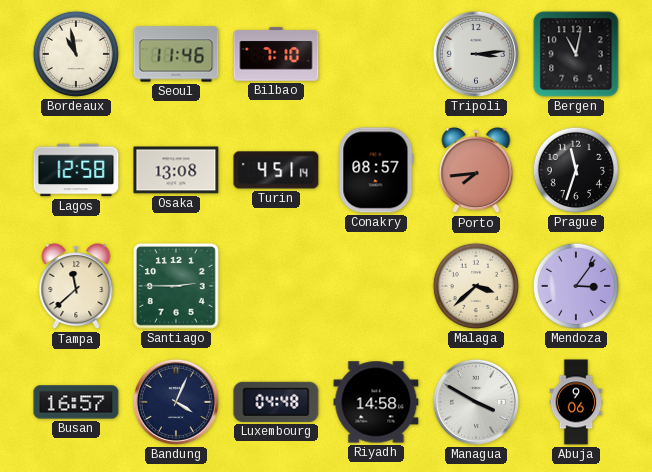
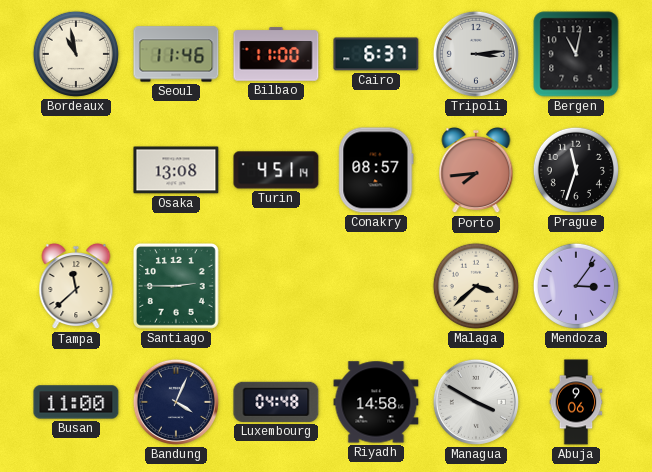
Bilbao: 7:10 -> 11:00
Cairo: none -> 6:37
Lagos: 12:58 -> none
Busan: 16:57 -> 11:00
